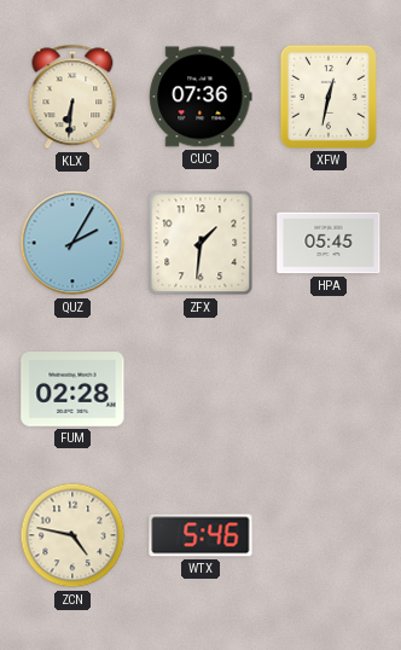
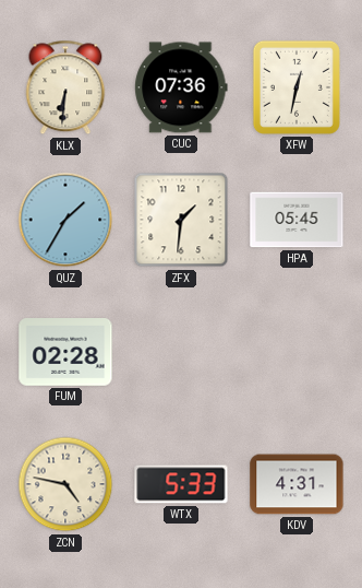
QUZ: 2:05 -> 1:35
WTX: 5:46 -> 5:33
KDV: none -> 4:31
